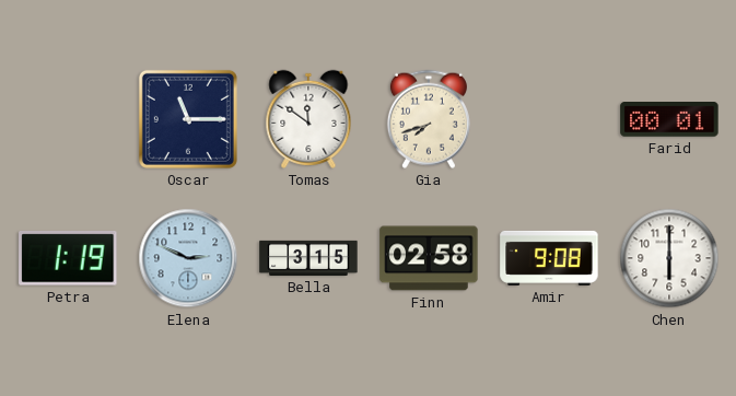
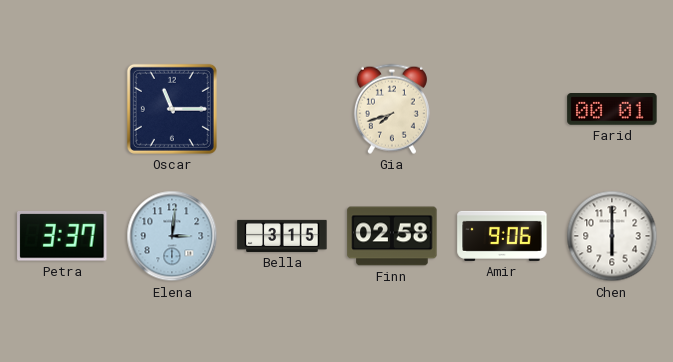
Tomas: 11:51 -> none
Petra: 1:19 -> 3:37
Elena: 2:49 -> 3:01
Amir: 9:08 -> 9:06
